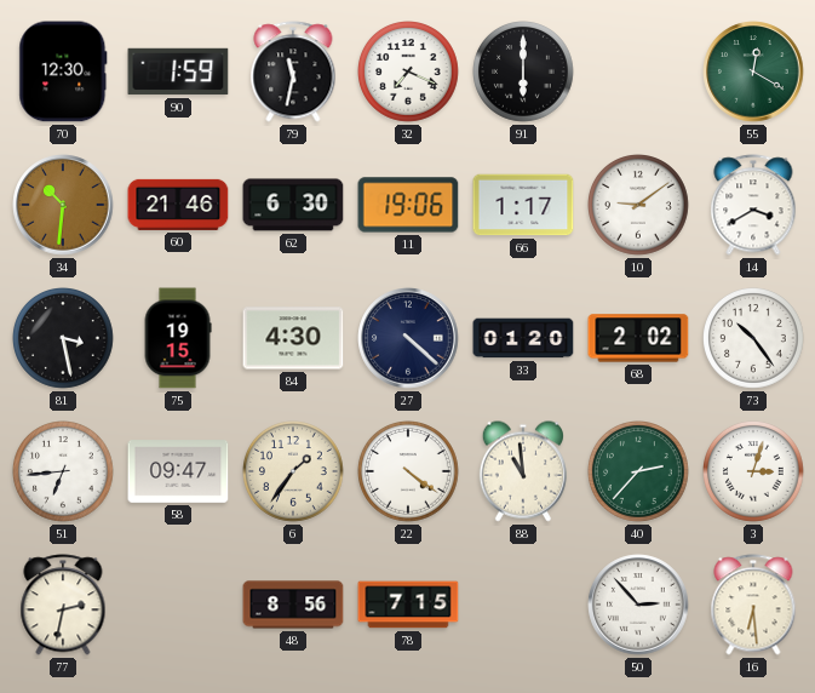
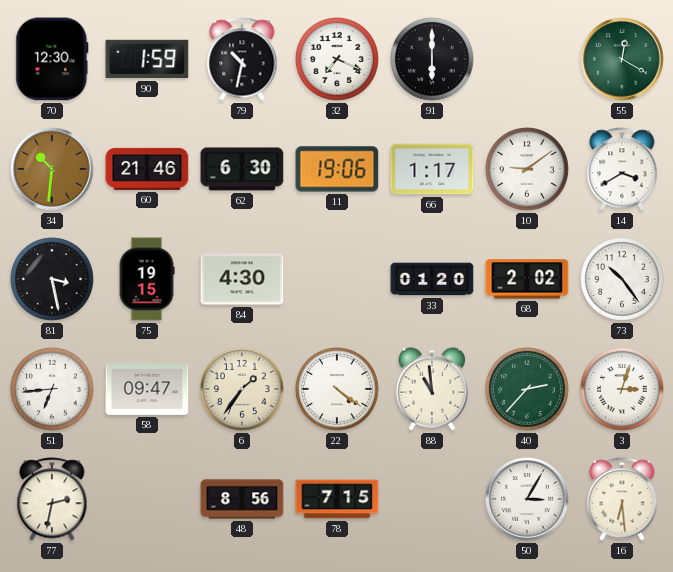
79: 11:32 -> 10:32
27: 4:22 -> none
50: 2:53 -> 3:05
